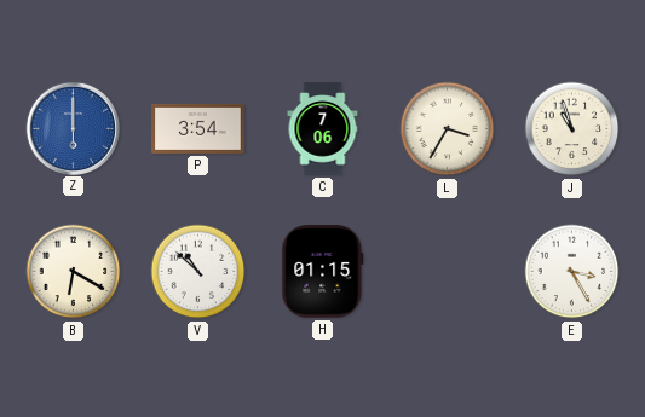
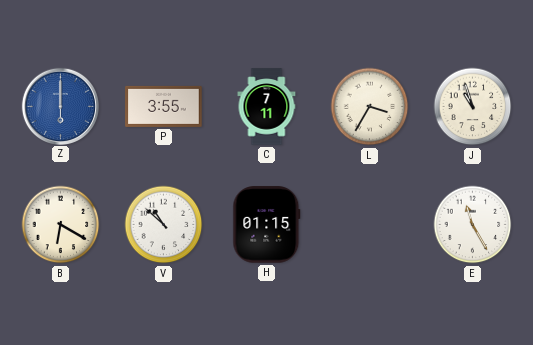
P: 3:54 -> 3:55
C: 7:06 -> 7:11
E: 3:25 -> 11:25
